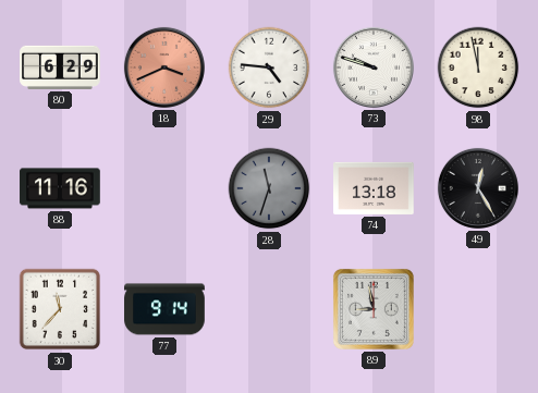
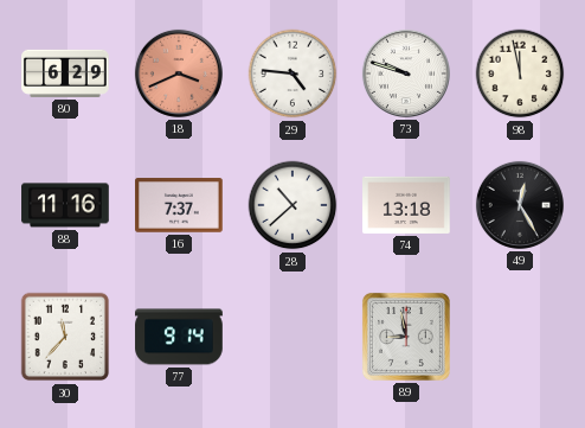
16: none -> 7:37
28: 11:33 -> 10:38
28 dial: grey -> white
